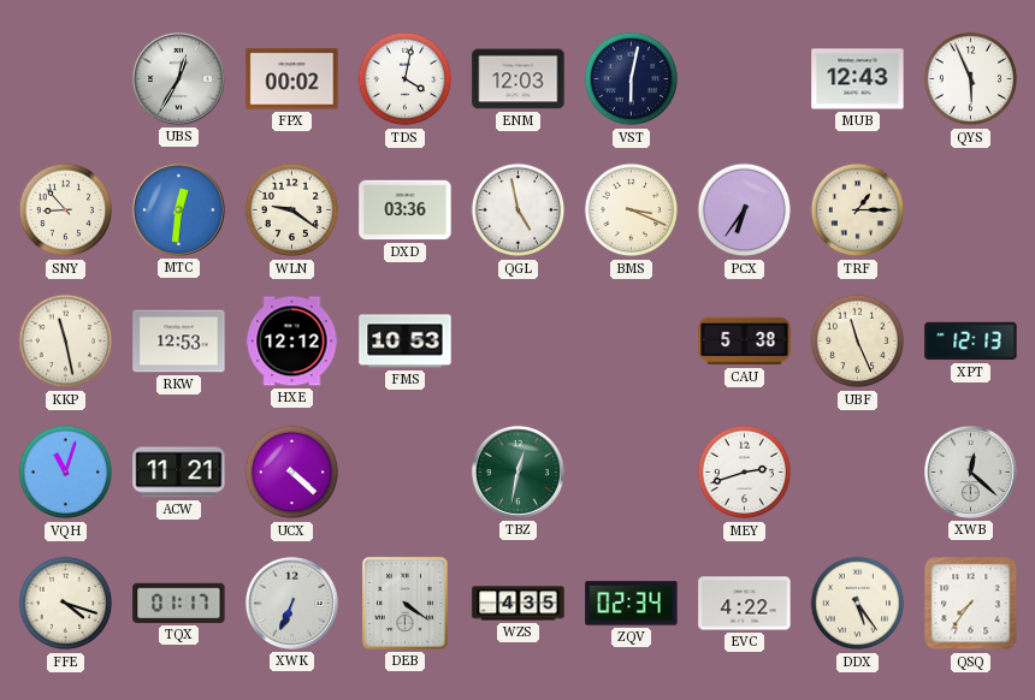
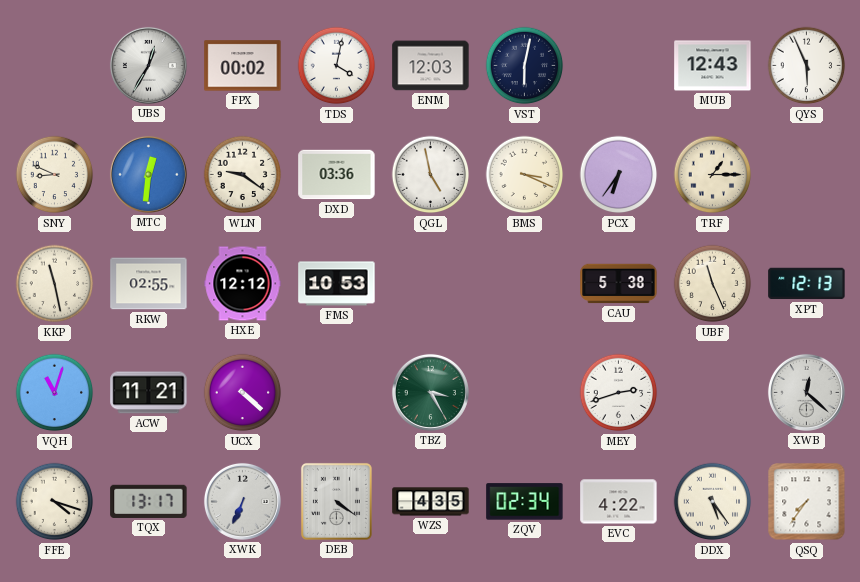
SNY: 8:53 -> 8:49
RKW: 12:53 -> 02:55
TBZ: 12:32 -> 3:25
TQX: 01:17 -> 13:17
